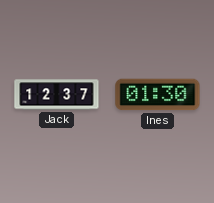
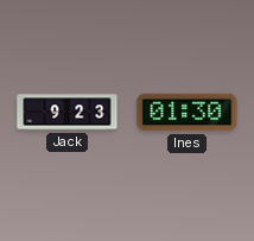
Jack: 12:37 -> 9:23
